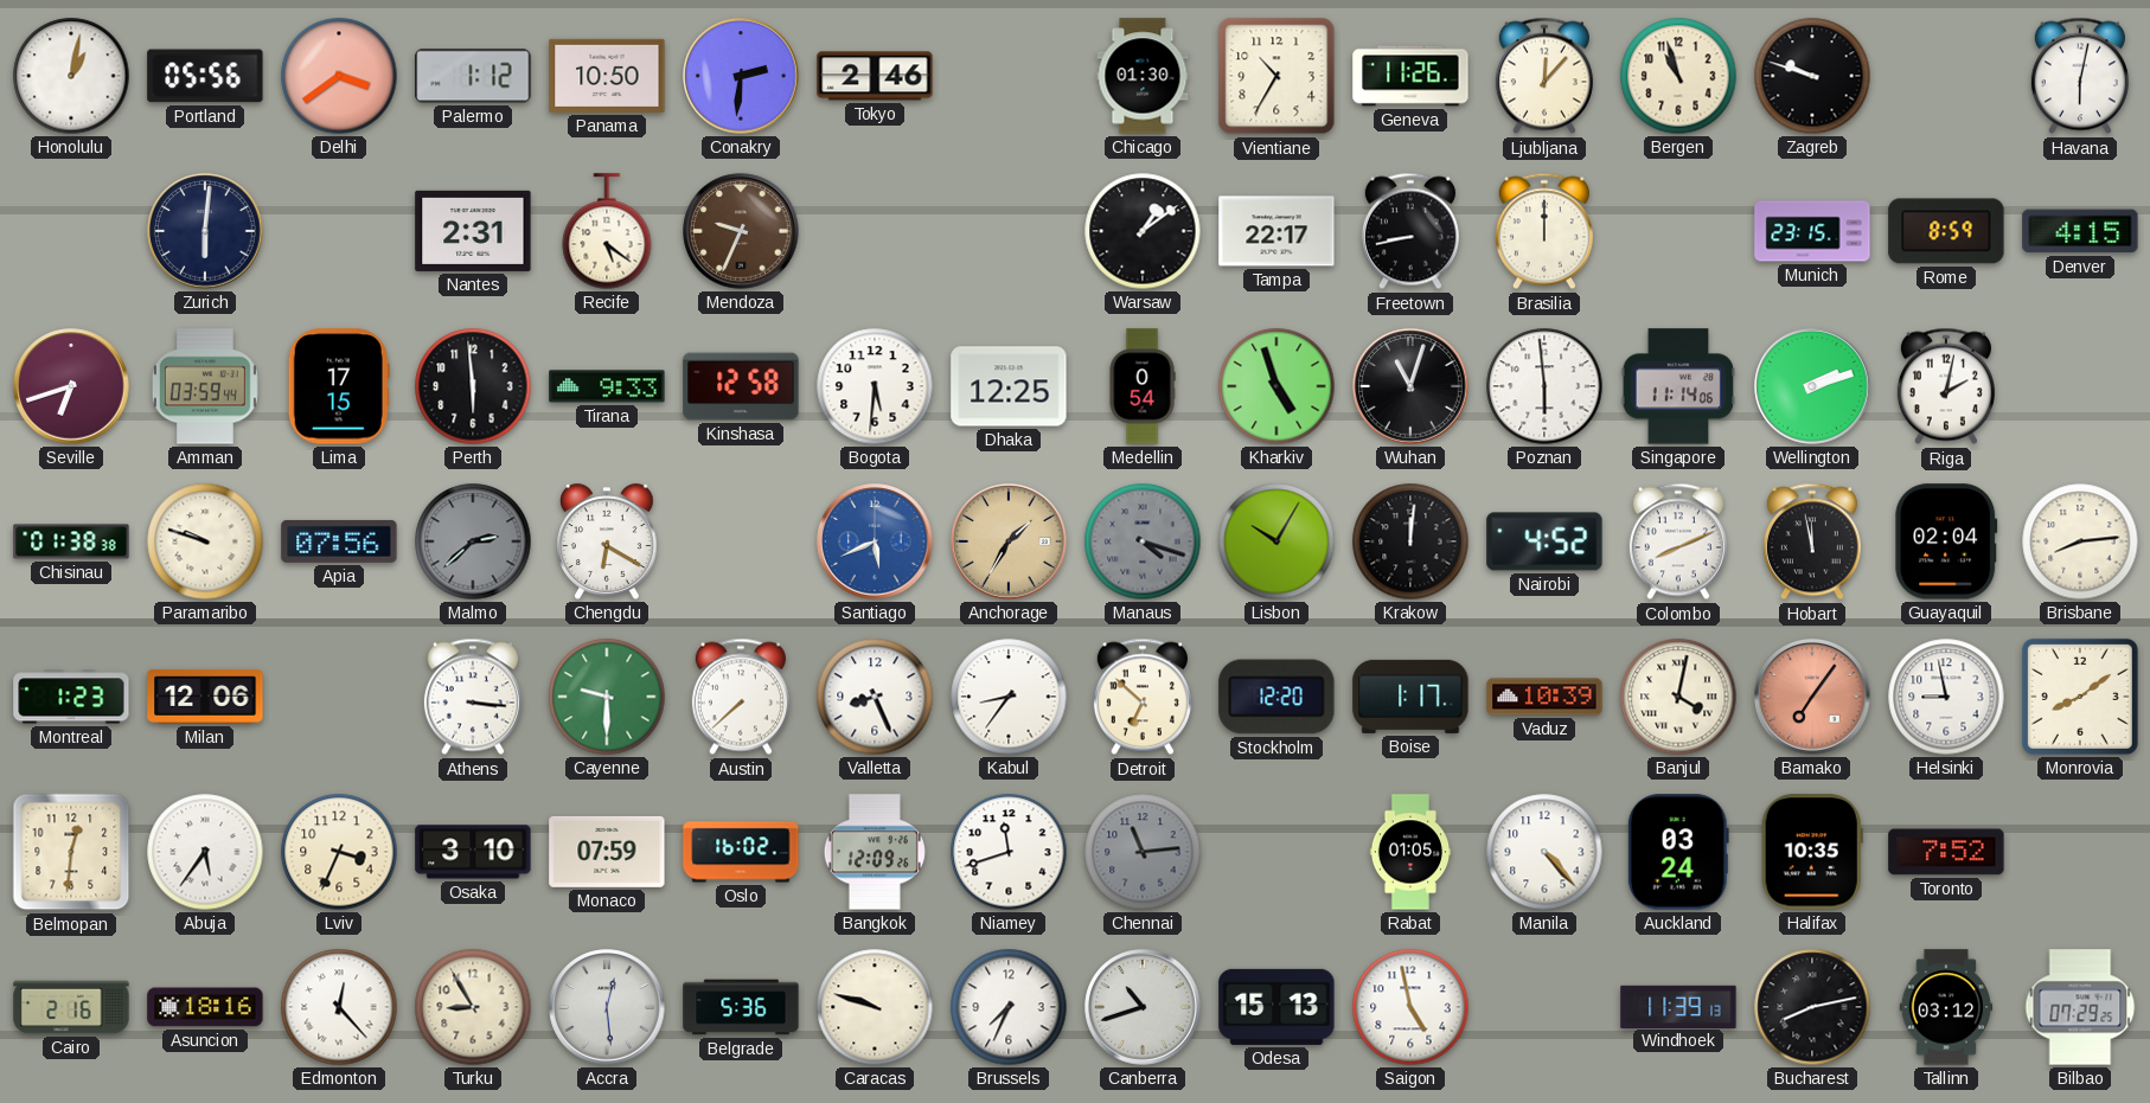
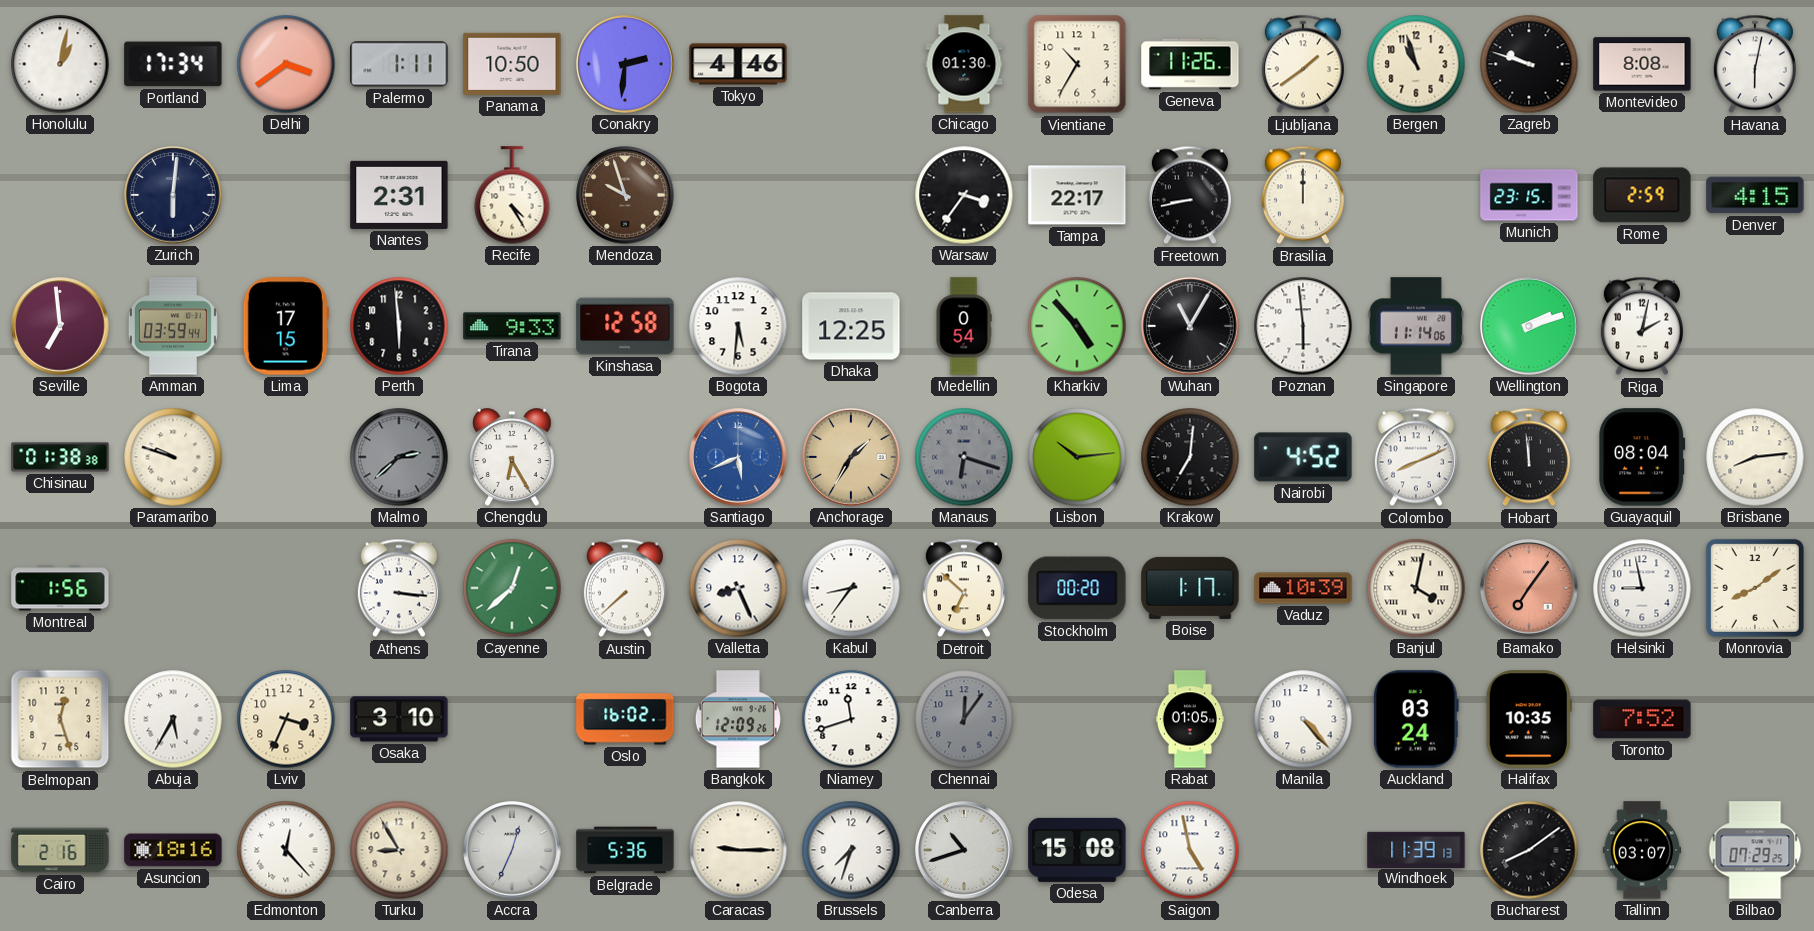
Portland: 05:56 -> 17:34
Palermo: 1:12 -> 1:11
Tokyo: 2:46 -> 4:46
Ljubljana: 12:07 -> 1:39
Montevideo: none -> 8:08
Recife: 5:21 -> 4:25
Mendoza: 9:34 -> 9:57
Warsaw: 1:09 -> 3:36
Rome: 8:59 -> 2:59
Seville: 6:42 -> 6:59
Kharkiv: 4:57 -> 4:53
Wuhan: 11:03 -> 11:05
Apia: 07:56 -> none
Chengdu: 6:20 -> 6:25
Manaus: 4:18 -> 6:18
Lisbon: 10:05 -> 10:14
Krakow: 12:01 -> 7:01
Hobart: 11:58 -> 11:59
Guayaquil: 02:04 -> 08:04
Montreal: 1:23 -> 1:56
Milan: 12:06 -> none
Cayenne: 9:30 -> 12:38
Stockholm: 12:20 -> 00:20
Belmopan: 12:31 -> 12:27
Abuja: 5:36 -> 5:35
Monaco: 07:59 -> none
Chennai: 11:14 -> 12:06
Accra: 12:29 -> 12:34
Caracas: 9:48 -> 9:15
Brussels: 7:34 -> 7:33
Odesa: 15:13 -> 15:08
Bucharest: 8:13 -> 8:09
Tallinn: 03:12 -> 03:07
